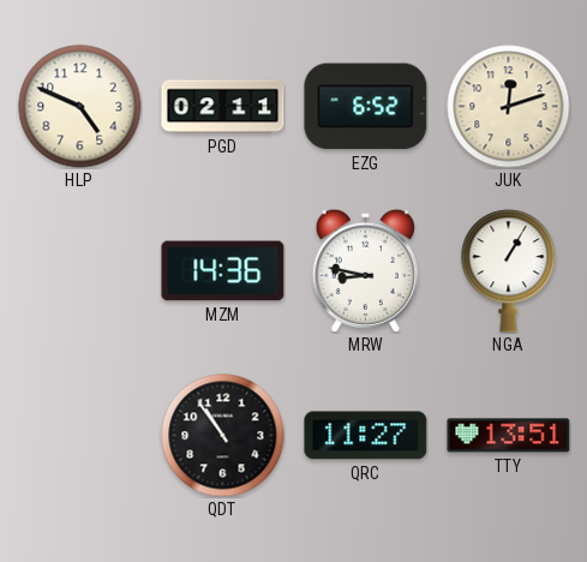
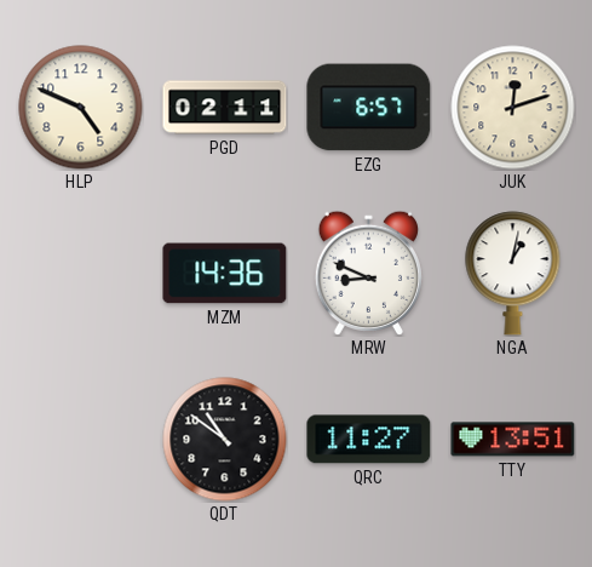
EZG: 6:52 -> 6:57
MRW: 8:47 -> 8:49
NGA: 1:05 -> 1:02
QDT: 10:54 -> 10:51
